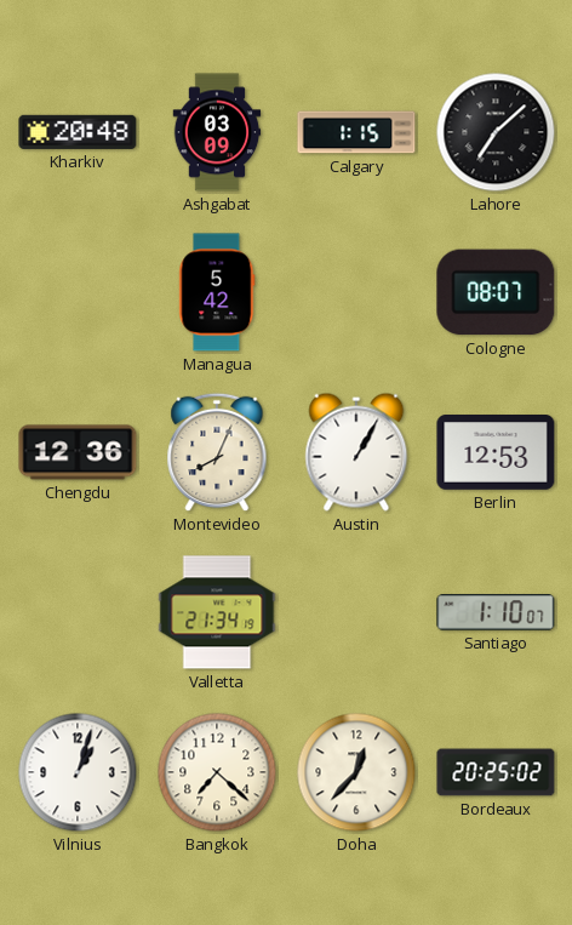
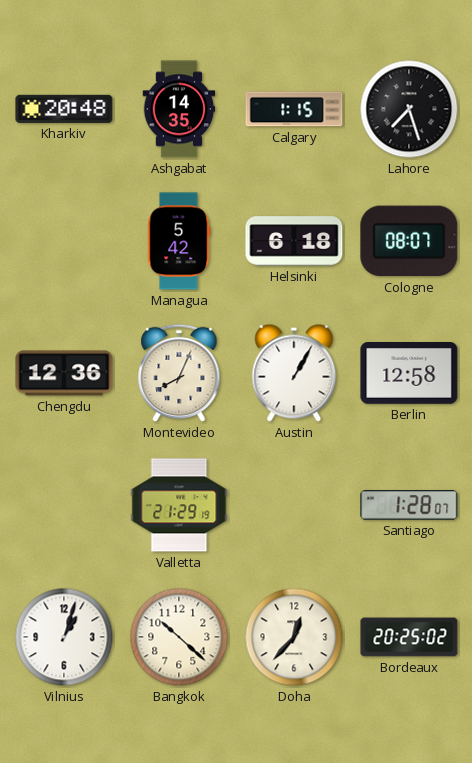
Ashgabat: 03:09 -> 14:35
Lahore: 7:08 -> 7:27
Helsinki: none -> 6:18
Berlin: 12:53 -> 12:58
Valletta: 21:34 -> 21:29
Santiago: 1:10 -> 1:28
Bangkok: 7:22 -> 10:22
